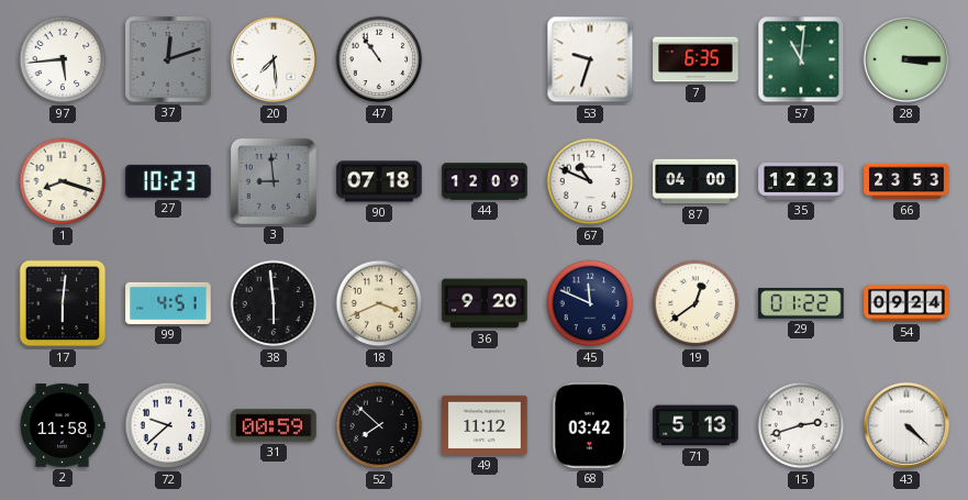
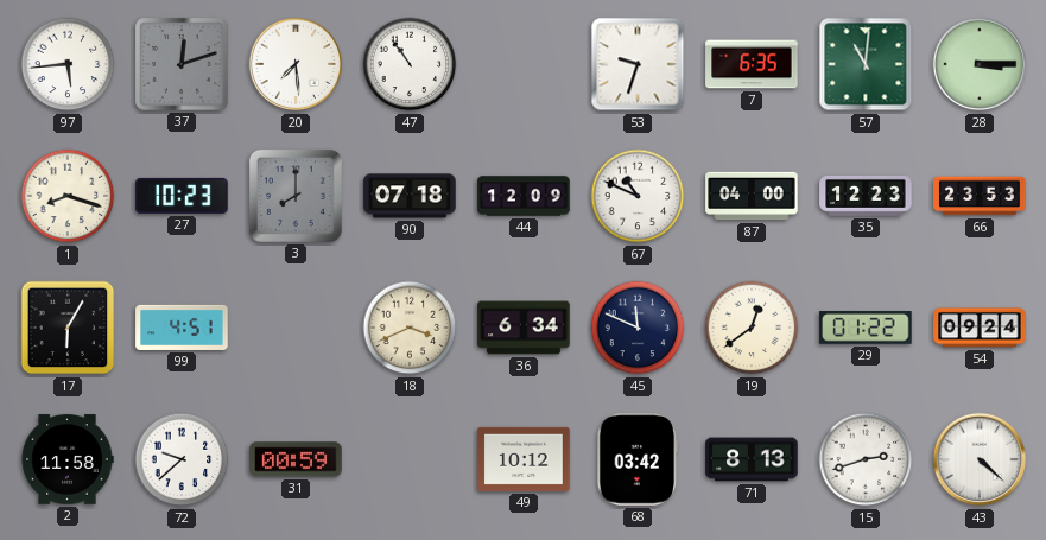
3: 8:59 -> 8:00
17: 6:01 -> 6:05
38: 5:59 -> none
36: 9:20 -> 6:34
52: 7:52 -> none
49: 11:12 -> 10:12
71: 5:13 -> 8:13
